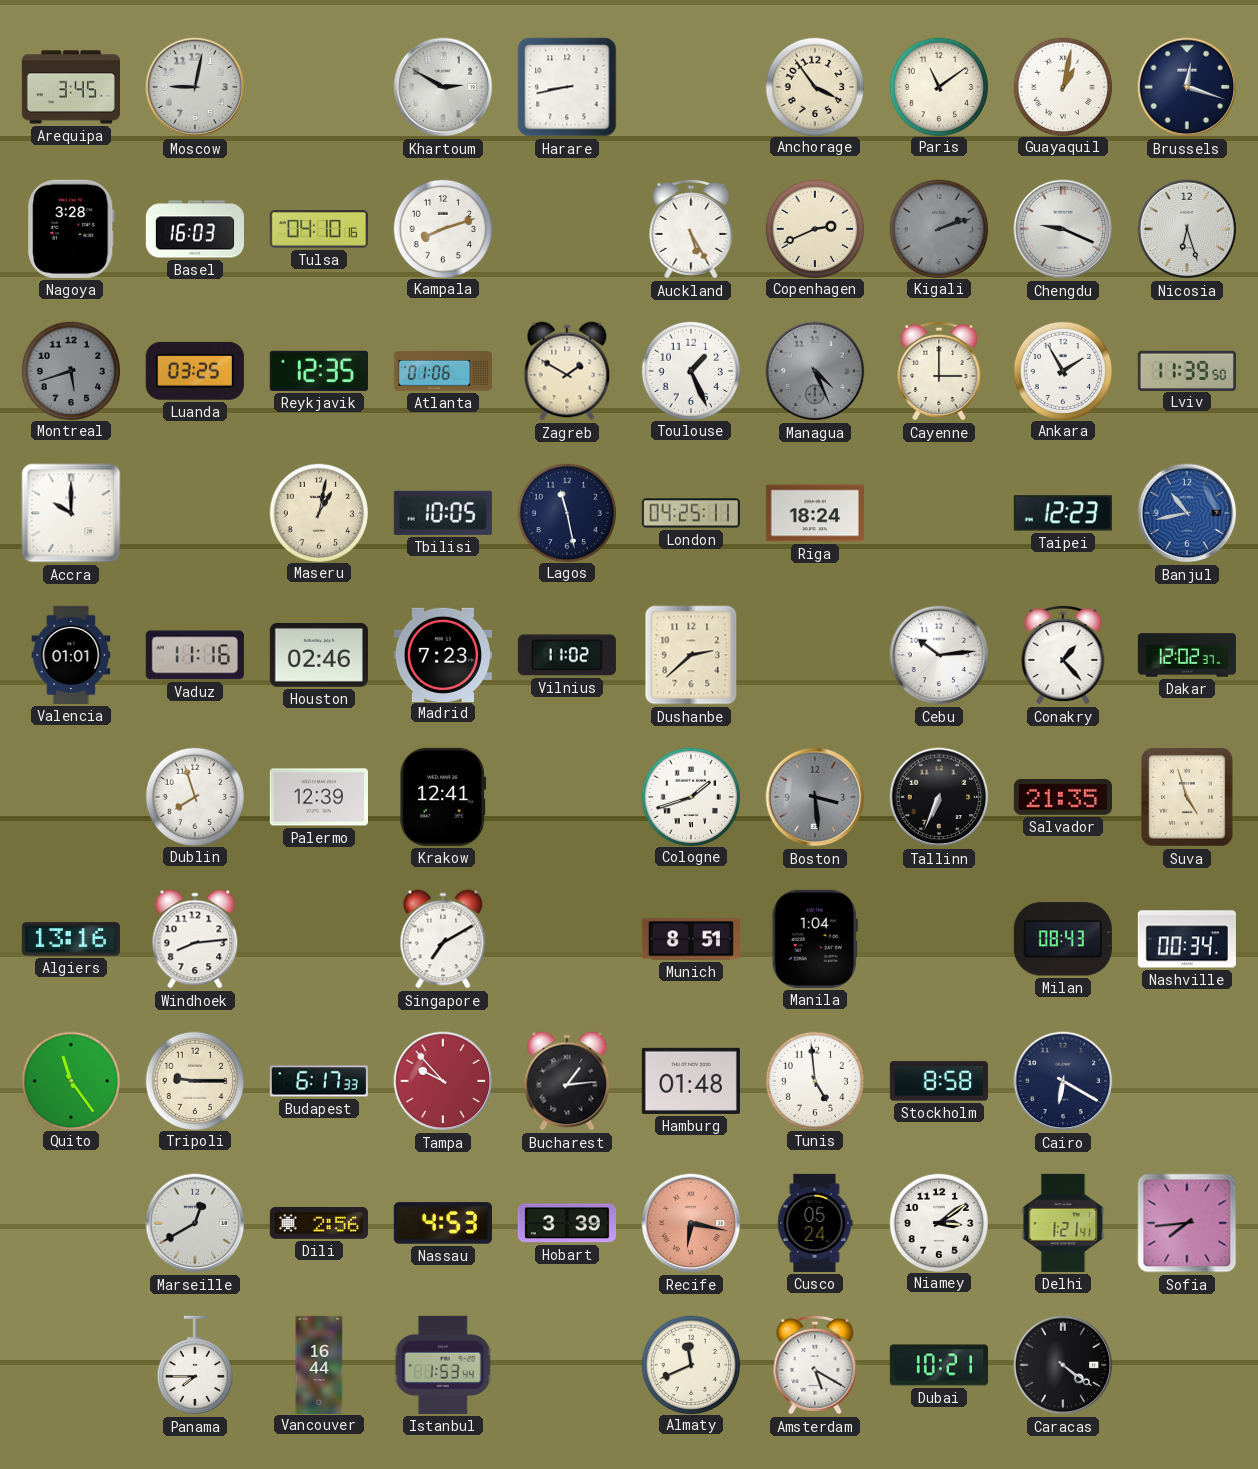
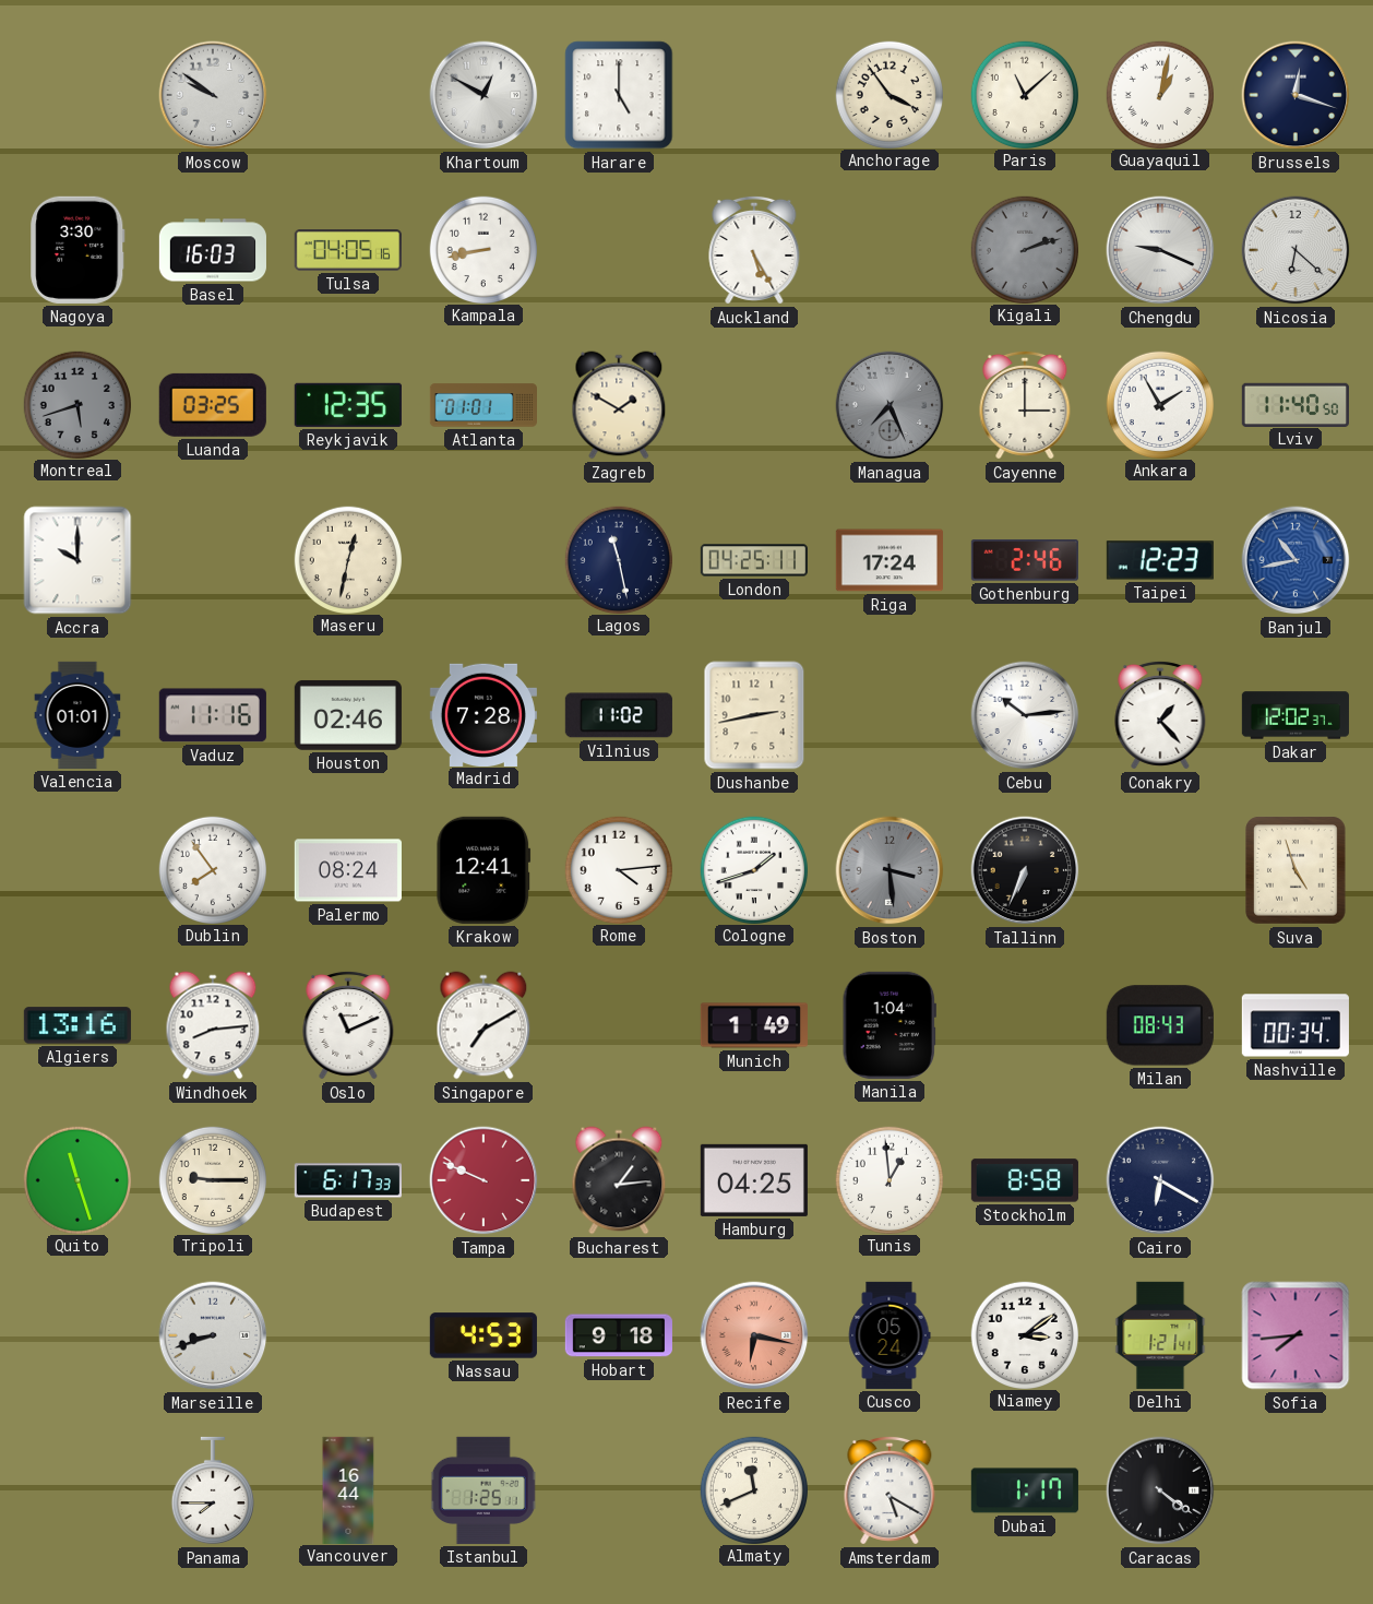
Arequipa: 3:45 -> none
Moscow: 9:02 -> 9:51
Khartoum: 2:50 -> 12:50
Harare: 8:43 -> 5:00
Paris: 11:09 -> 11:08
Nagoya: 3:28 -> 3:30
Tulsa: 04:10 -> 04:05
Kampala: 8:12 -> 8:43
Copenhagen: 2:41 -> none
Nicosia: 6:27 -> 6:22
Atlanta: 01:06 -> 01:01
Toulouse: 1:26 -> none
Managua: 4:26 -> 7:26
Lviv: 11:39 -> 11:40
Maseru: 1:02 -> 12:32
Tbilisi: 10:05 -> none
Riga: 18:24 -> 17:24
Gothenburg: none -> 2:46
Madrid: 7:23 -> 7:28
Dushanbe: 2:38 -> 2:43
Dublin: 7:57 -> 7:54
Palermo: 12:39 -> 08:24
Rome: none -> 4:14
Salvador: 21:35 -> none
Oslo: none -> 11:11
Munich: 8:51 -> 1:49
Quito: 11:24 -> 11:27
Tampa: 9:53 -> 9:49
Hamburg: 01:48 -> 04:25
Tunis: 4:59 -> 12:59
Marseille: 12:40 -> 8:42
Dili: 2:56 -> none
Hobart: 3:39 -> 9:18
Istanbul: 1:53 -> 1:25
Dubai: 10:21 -> 1:17
